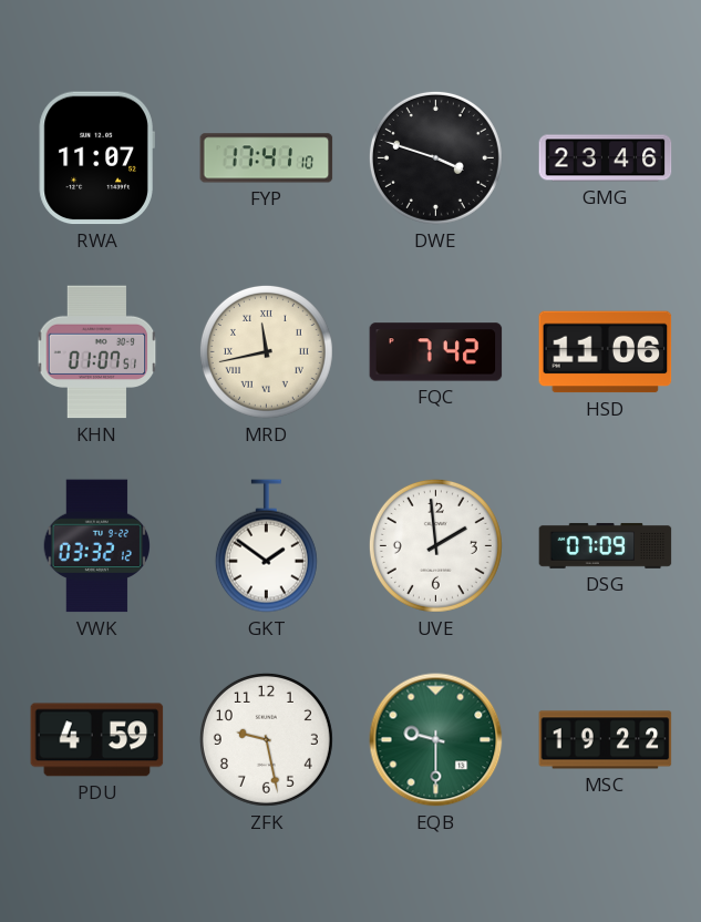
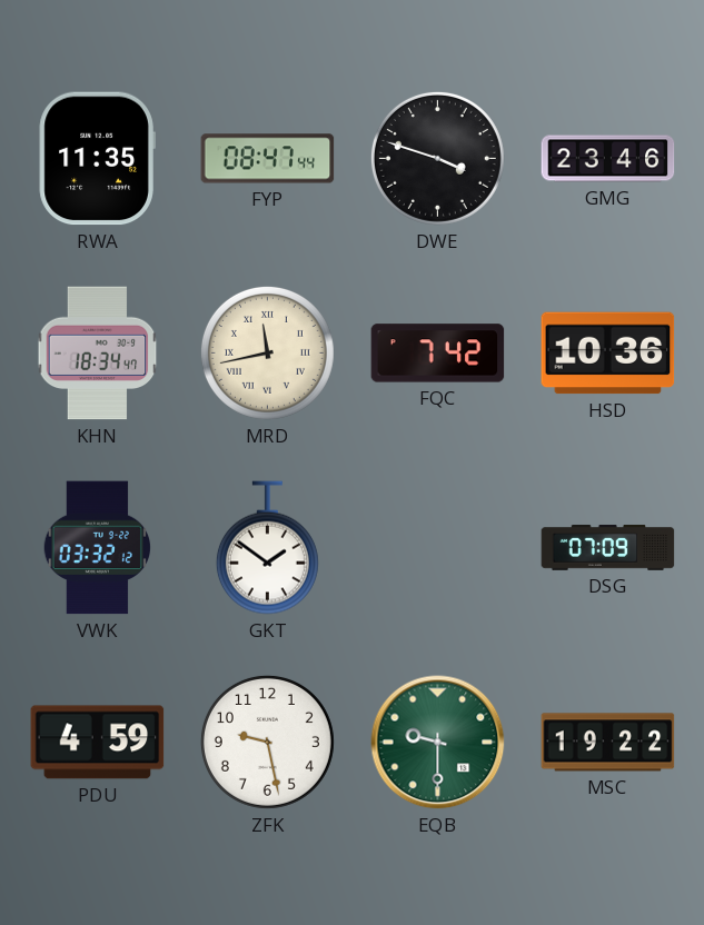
RWA: 11:07 -> 11:35
FYP: 17:41 -> 08:47
KHN: 01:07 -> 18:34
HSD: 11:06 -> 10:36
UVE: 1:59 -> none
